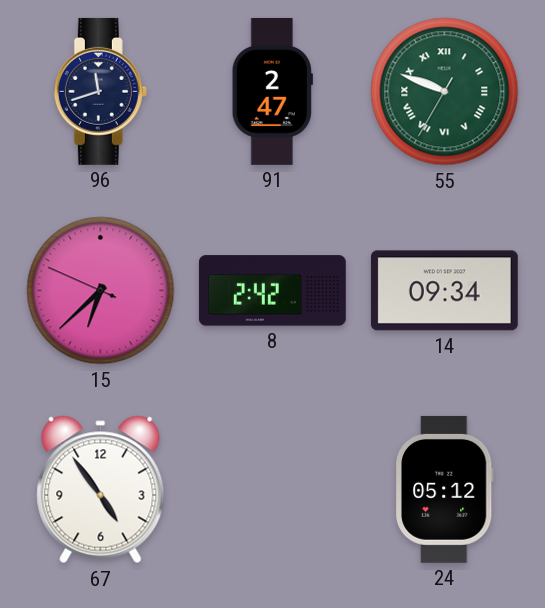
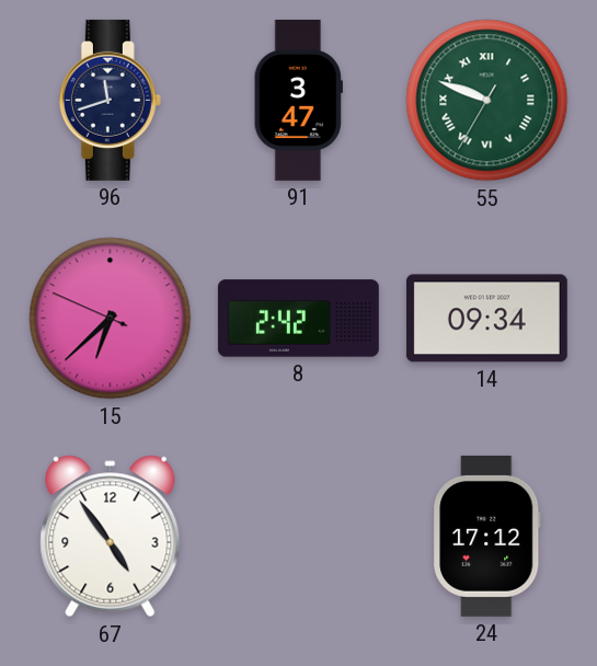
91: 2:47 -> 3:47
24: 05:12 -> 17:12
